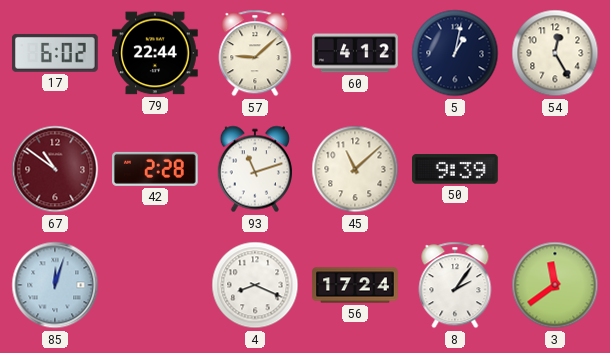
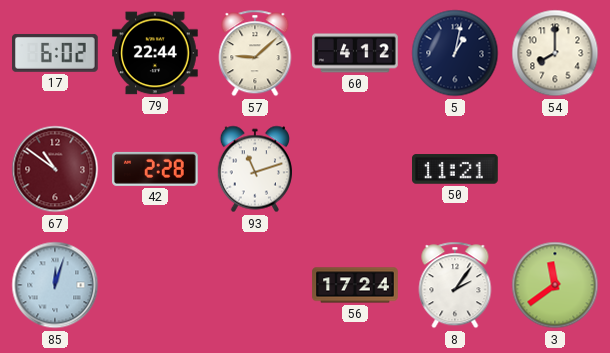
54: 12:25 -> 8:00
45: 11:08 -> none
50: 9:39 -> 11:21
4: 8:19 -> none
